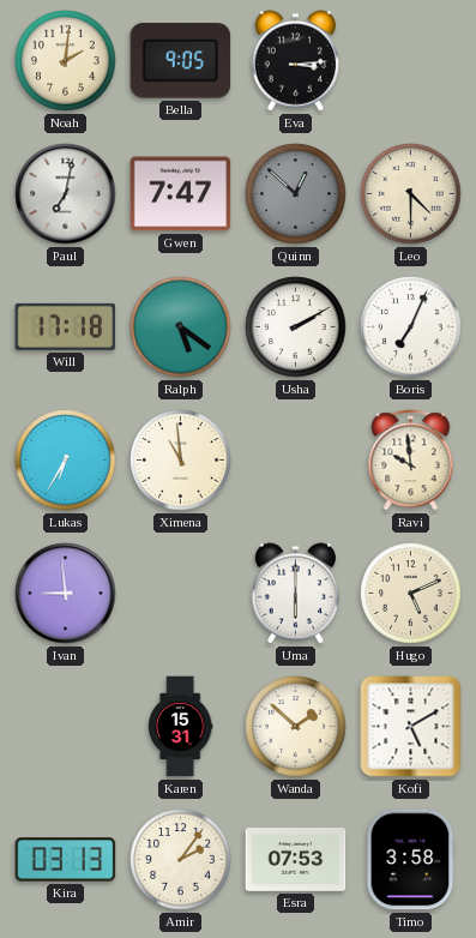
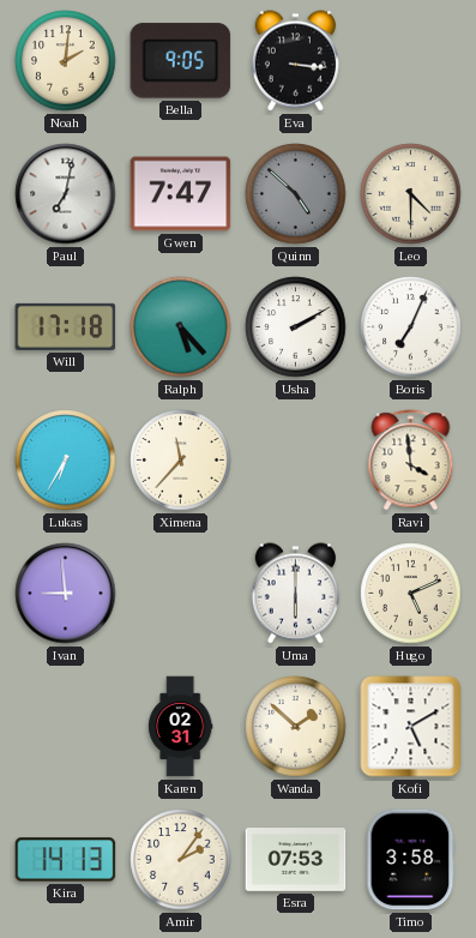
Eva: 3:14 -> 3:16
Quinn: 12:52 -> 4:52
Ralph: 5:21 -> 5:23
Ximena: 10:59 -> 11:37
Ravi: 9:59 -> 3:59
Karen: 15:31 -> 02:31
Kira: 03:13 -> 14:13
